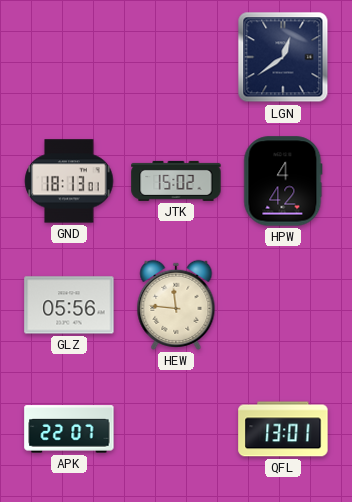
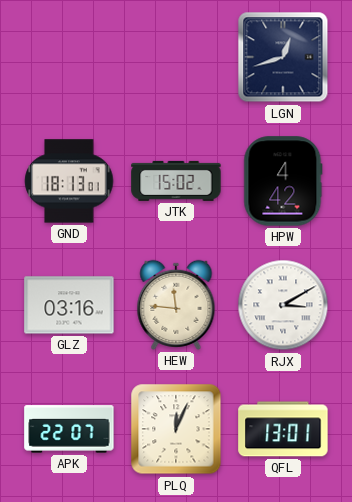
LGN: 12:39 -> 12:42
GLZ: 05:56 -> 03:16
RJX: none -> 3:10
PLQ: none -> 12:04
